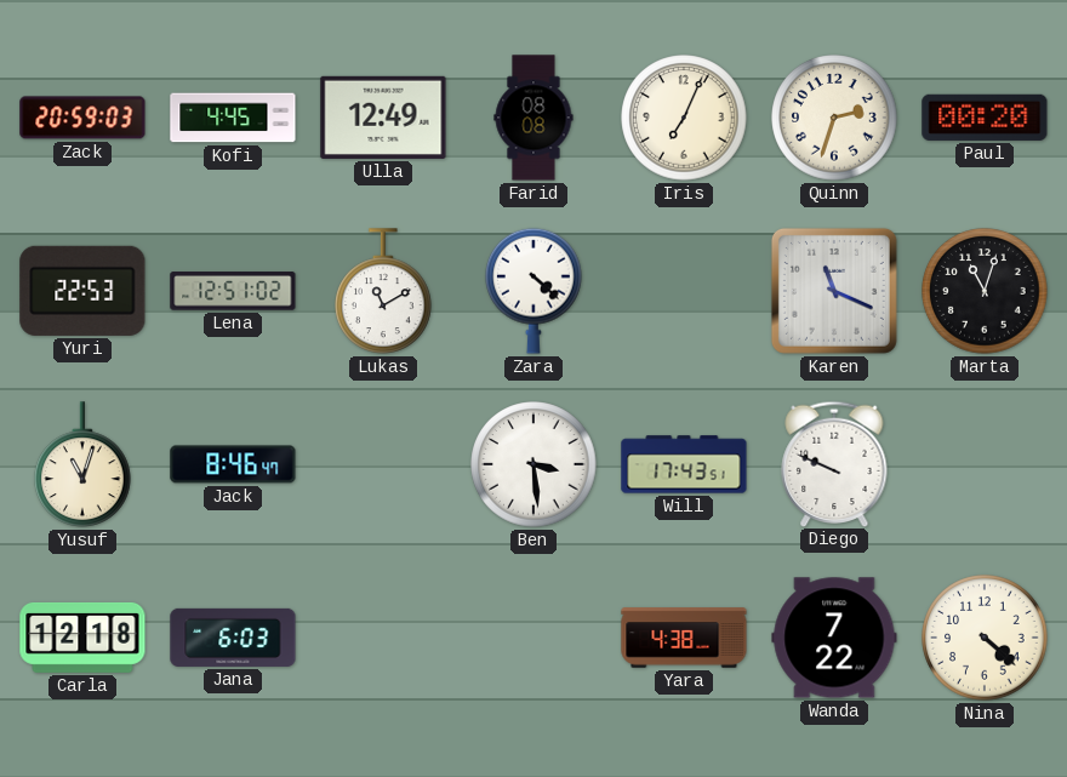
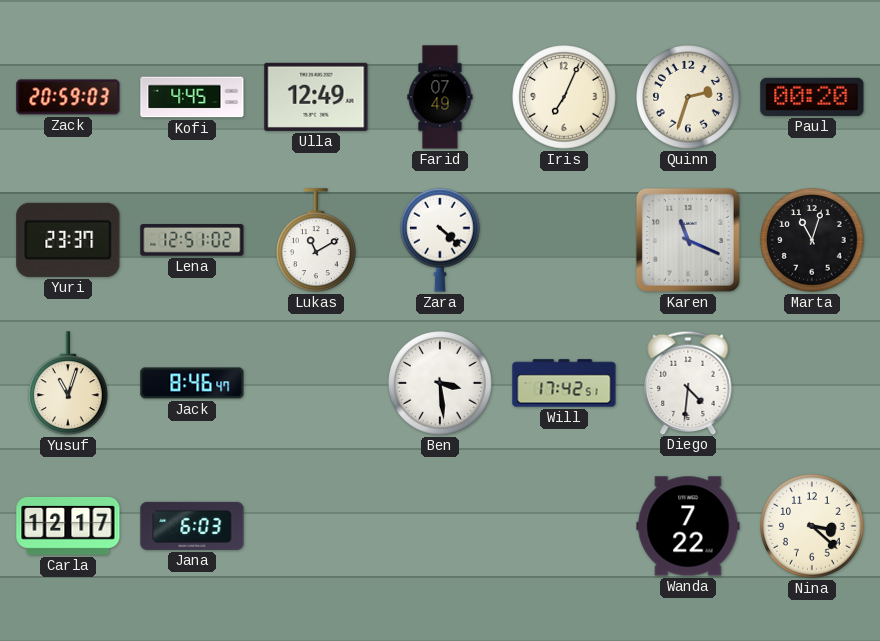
Farid: 08:08 -> 07:49
Yuri: 22:53 -> 23:37
Will: 17:43 -> 17:42
Diego: 9:49 -> 4:31
Carla: 12:18 -> 12:17
Yara: 4:38 -> none
Nina: 4:22 -> 3:22
